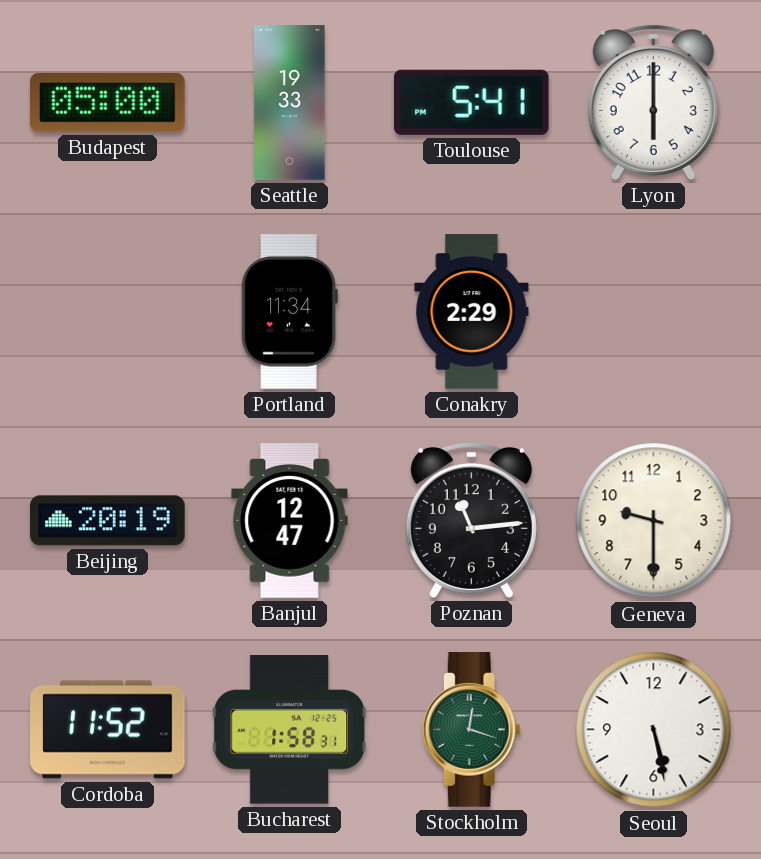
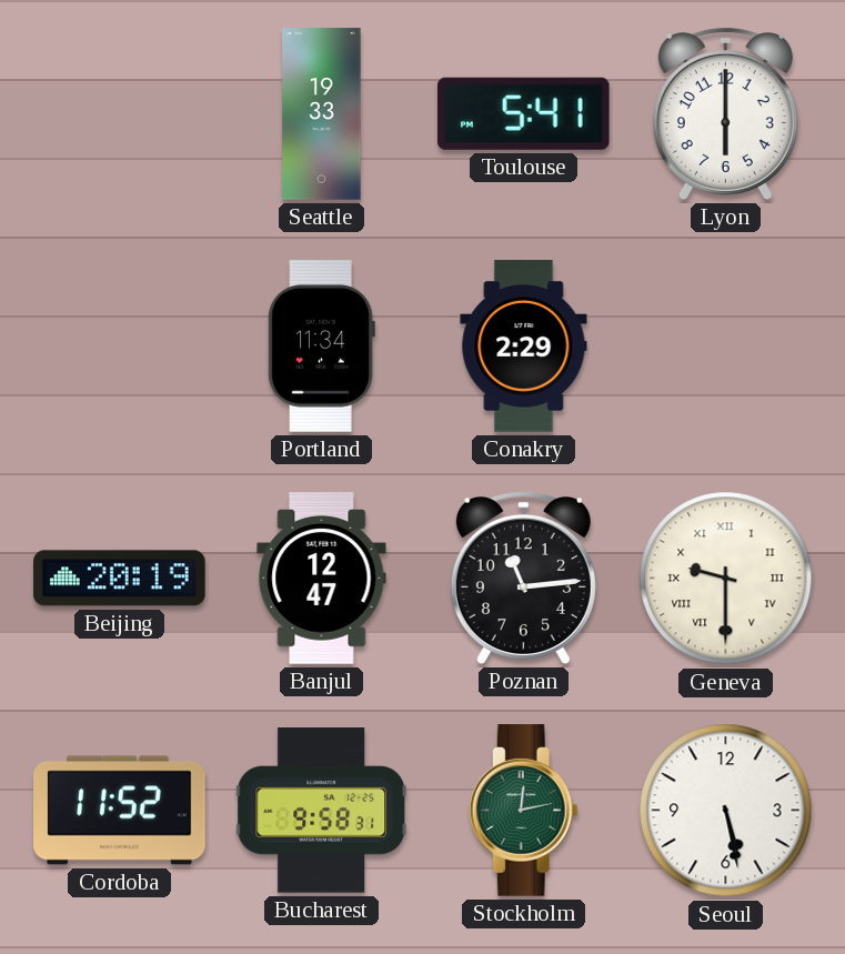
Budapest: 05:00 -> none
Geneva numerals: Arabic -> Roman
Bucharest: 1:58 -> 9:58
Stockholm: 12:18 -> 12:13
